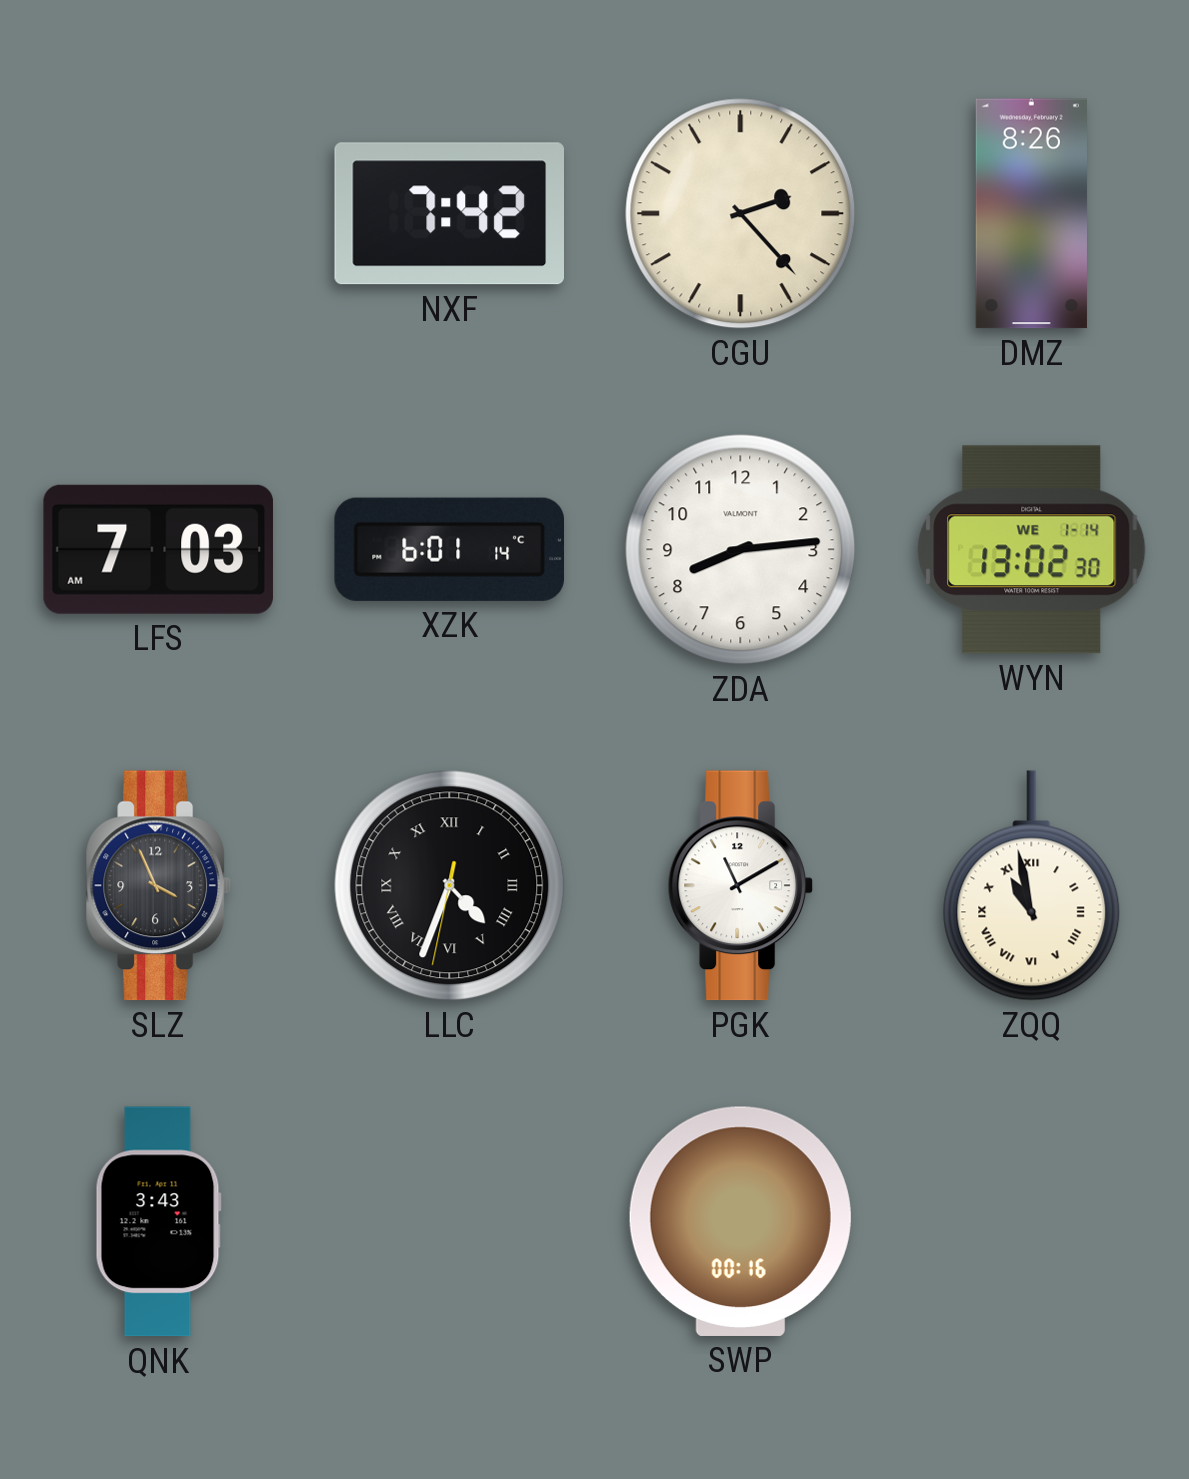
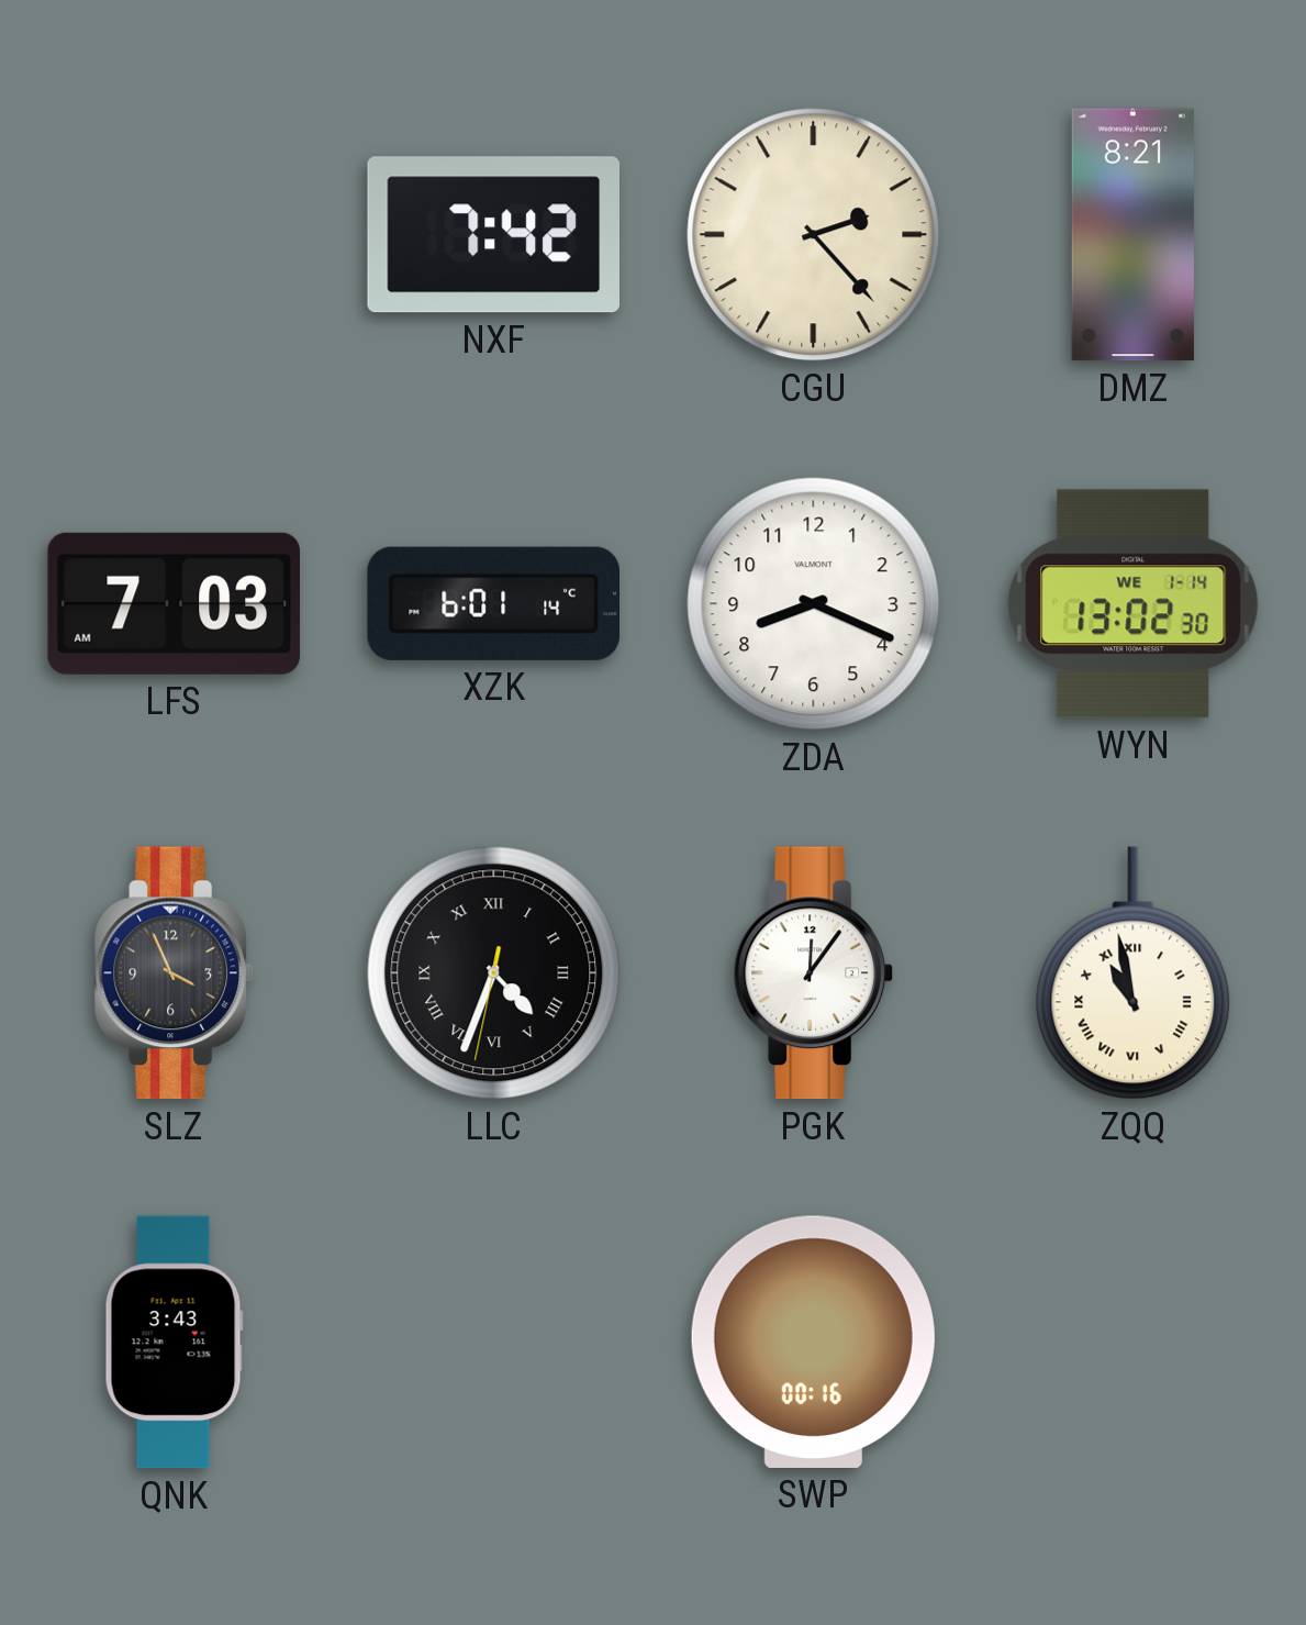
DMZ: 8:26 -> 8:21
ZDA: 8:14 -> 8:19
PGK: 11:10 -> 12:06
